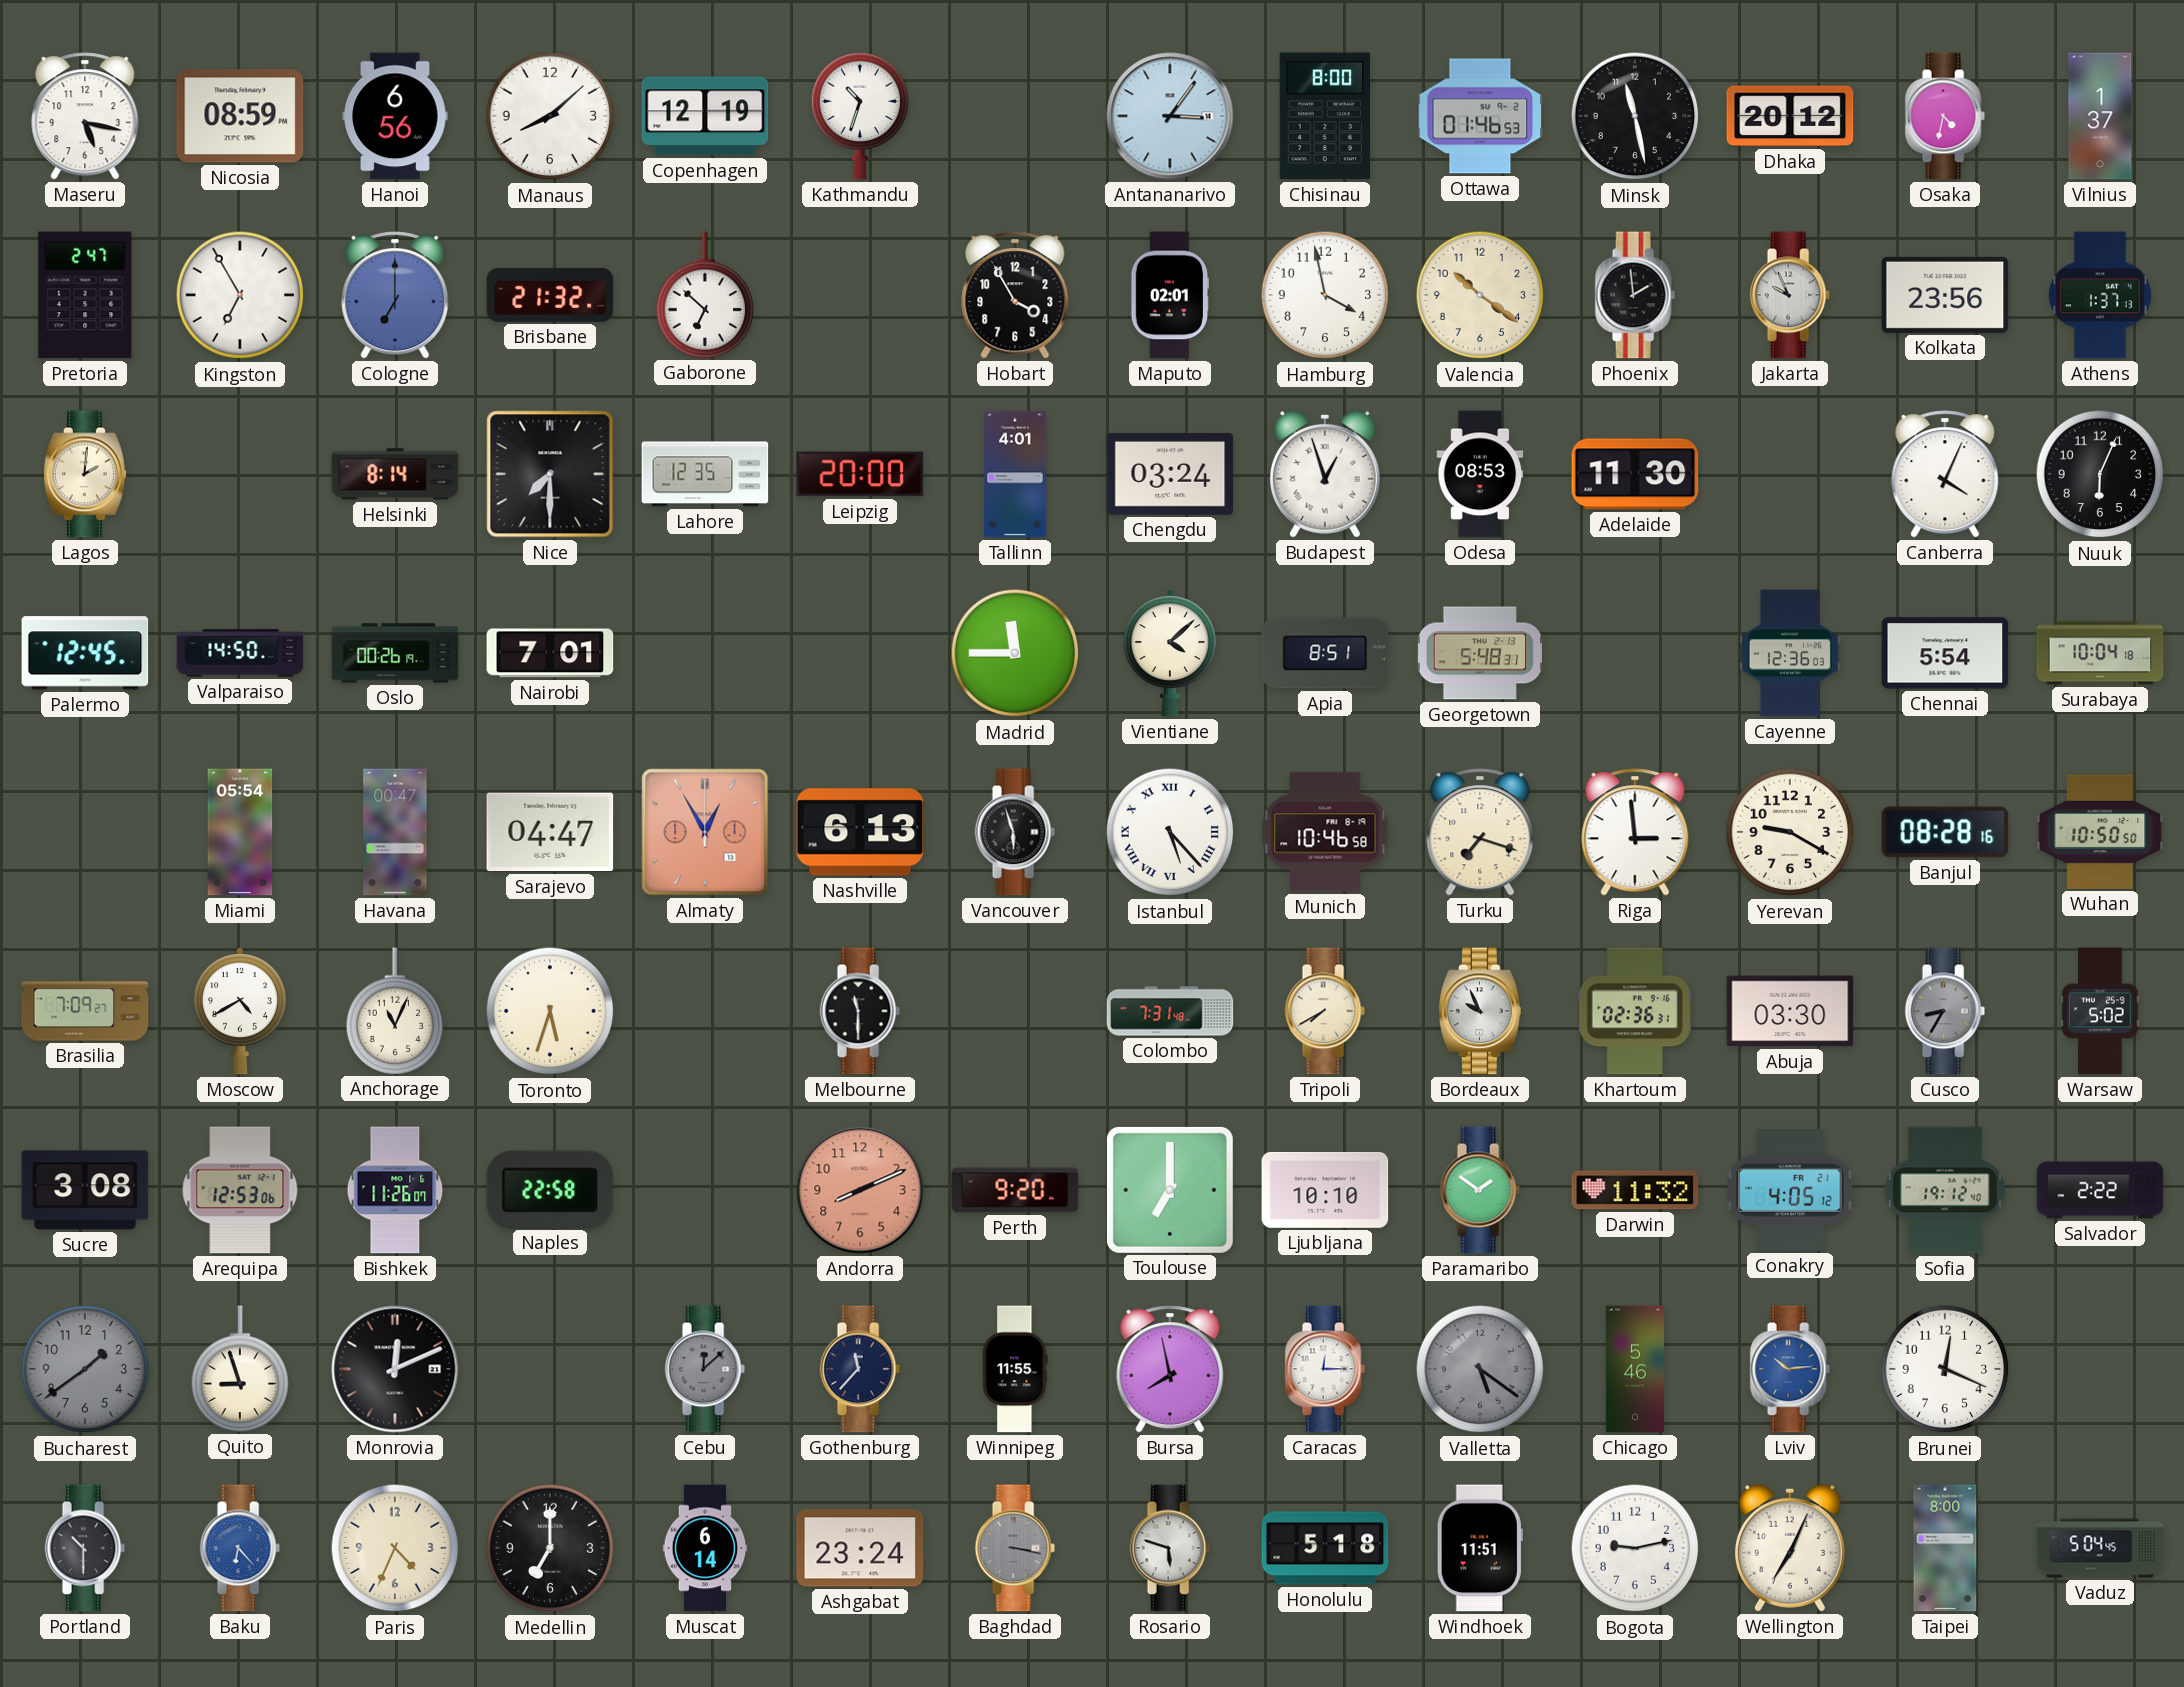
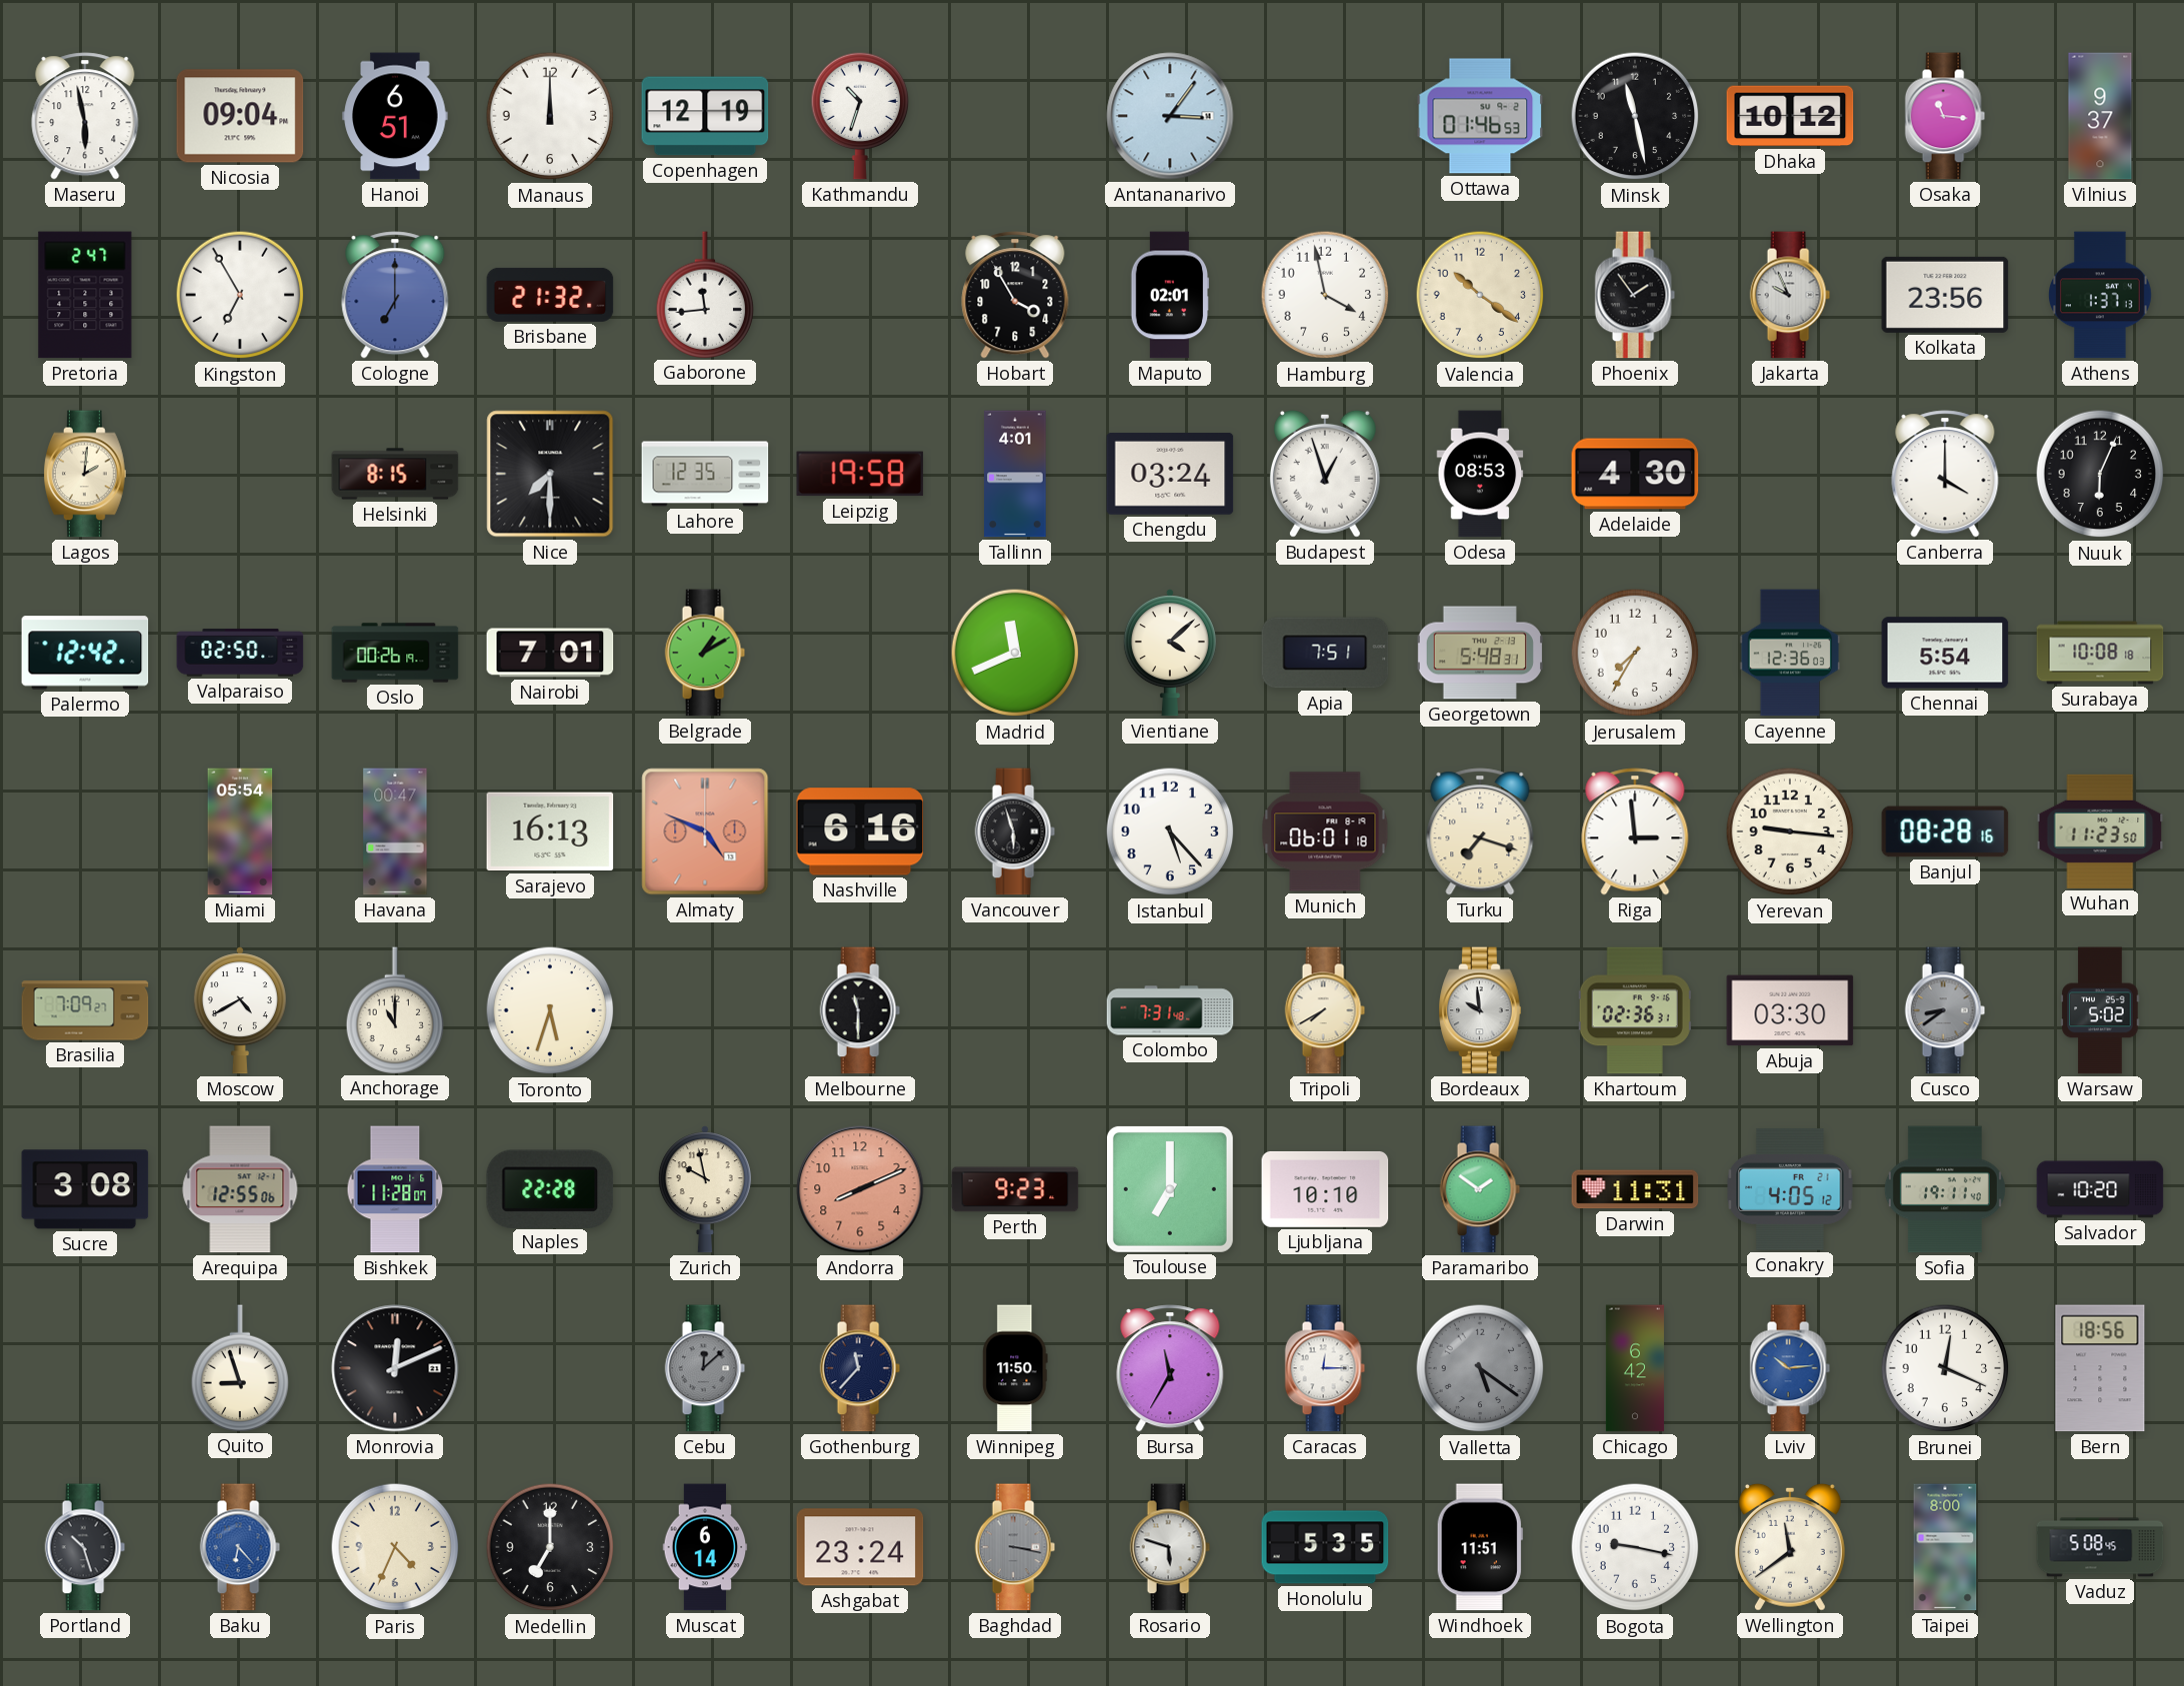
Maseru: 5:17 -> 5:58
Nicosia: 08:59 -> 09:04
Hanoi: 6:56 -> 6:51
Manaus: 8:08 -> 12:00
Chisinau: 8:00 -> none
Dhaka: 20:12 -> 10:12
Osaka: 4:32 -> 11:16
Vilnius: 1:37 -> 9:37
Gaborone: 6:52 -> 11:44
Phoenix: 1:59 -> 1:54
Helsinki: 8:14 -> 8:15
Leipzig: 20:00 -> 19:58
Adelaide: 11:30 -> 4:30
Canberra: 4:04 -> 4:00
Palermo: 12:45 -> 12:42
Valparaiso: 14:50 -> 02:50
Belgrade: none -> 1:10
Madrid: 11:45 -> 11:41
Apia: 8:51 -> 7:51
Jerusalem: none -> 7:35
Surabaya: 10:04 -> 10:08
Sarajevo: 04:47 -> 16:13
Almaty: 12:55 -> 4:49
Nashville: 6:13 -> 6:16
Istanbul numerals: Roman -> Arabic
Munich: 10:46 -> 06:01
Yerevan: 9:20 -> 9:16
Wuhan: 10:50 -> 11:23
Anchorage: 11:04 -> 11:00
Bordeaux: 9:56 -> 9:59
Cusco: 8:35 -> 8:39
Arequipa: 12:53 -> 12:55
Bishkek: 11:26 -> 11:28
Naples: 22:58 -> 22:28
Zurich: none -> 9:58
Perth: 9:20 -> 9:23
Darwin: 11:32 -> 11:31
Sofia: 19:12 -> 19:11
Salvador: 2:22 -> 10:20
Bucharest: 1:39 -> none
Winnipeg: 11:55 -> 11:50
Bursa: 7:58 -> 11:35
Chicago: 5:46 -> 6:42
Bern: none -> 18:56
Portland: 10:30 -> 10:27
Honolulu: 5:18 -> 5:35
Bogota: 9:13 -> 9:17
Wellington: 7:04 -> 11:39
Vaduz: 5:04 -> 5:08
